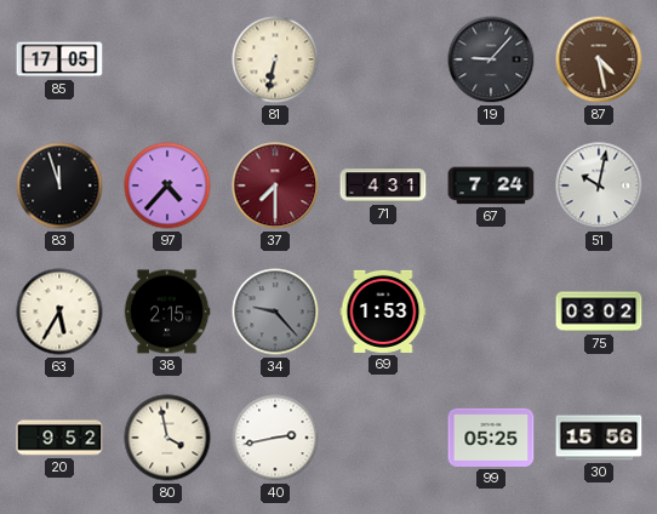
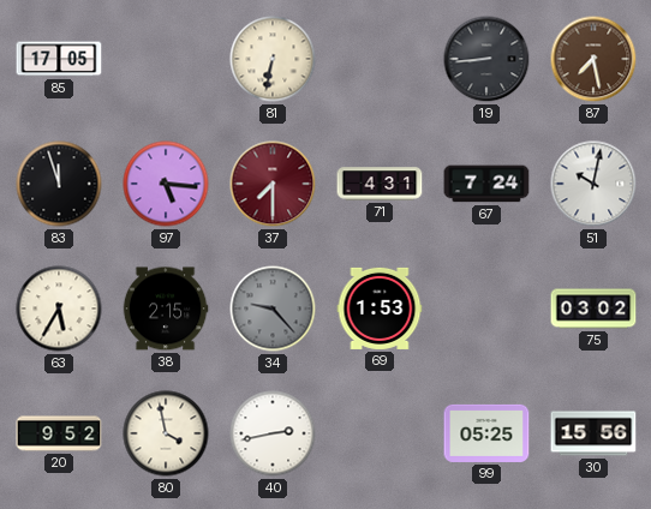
19: 9:07 -> 8:44
87: 4:28 -> 7:28
97: 4:37 -> 5:16
